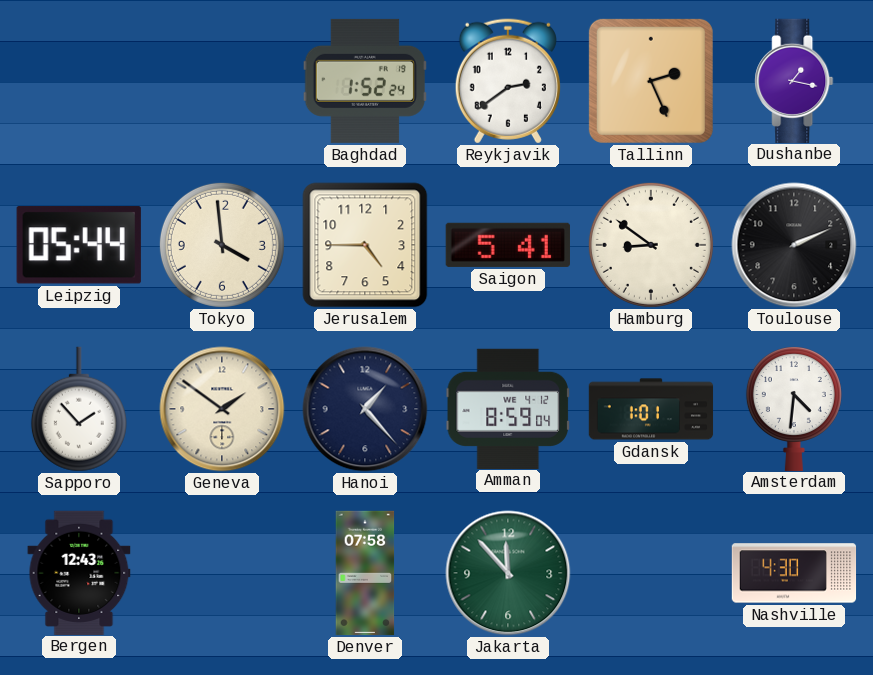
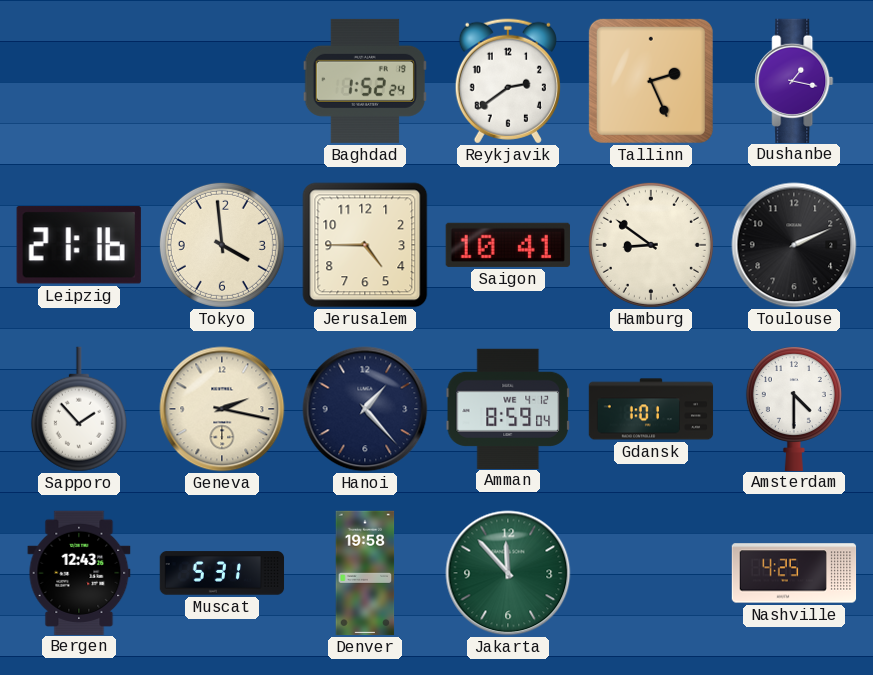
Leipzig: 05:44 -> 21:16
Saigon: 5:41 -> 10:41
Geneva: 1:51 -> 2:17
Amsterdam: 4:31 -> 4:30
Muscat: none -> 5:31
Denver: 07:58 -> 19:58
Nashville: 4:30 -> 4:25
